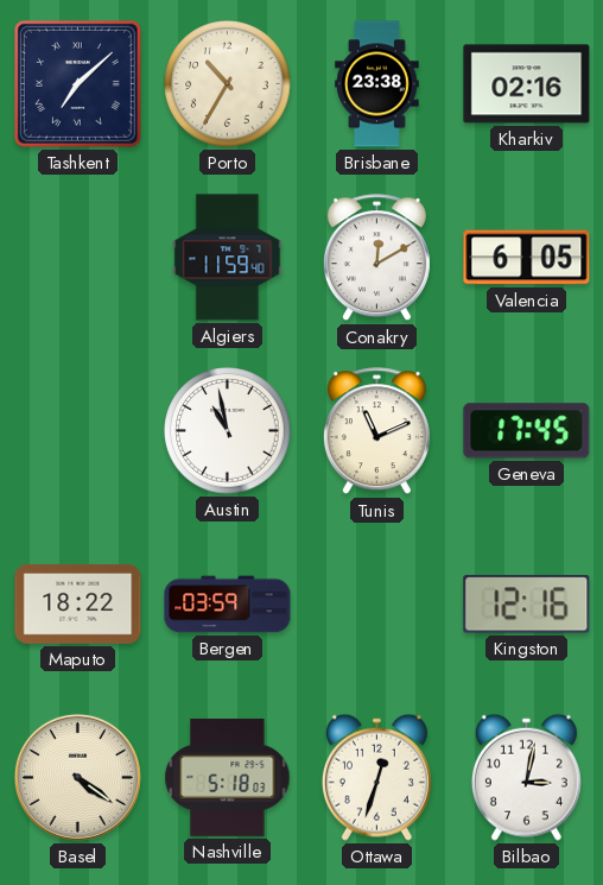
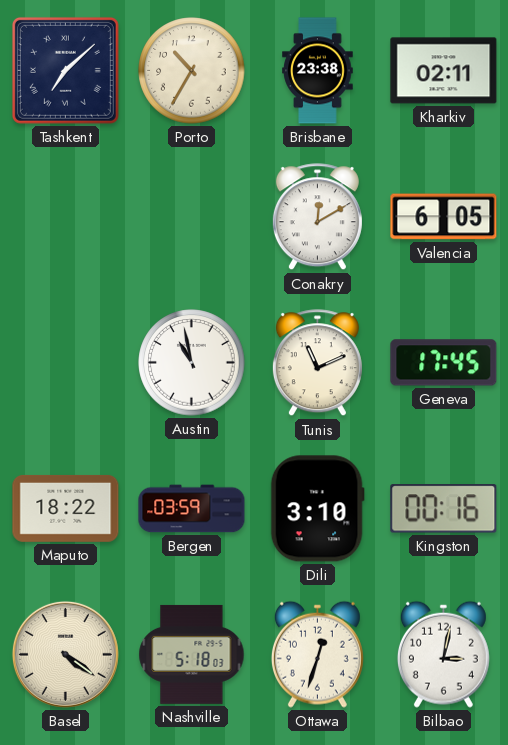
Kharkiv: 02:16 -> 02:11
Algiers: 11:59 -> none
Dili: none -> 3:10
Kingston: 12:16 -> 00:16
